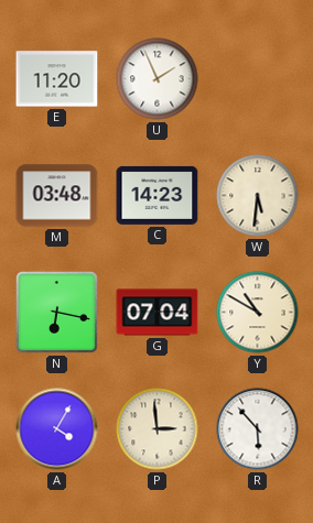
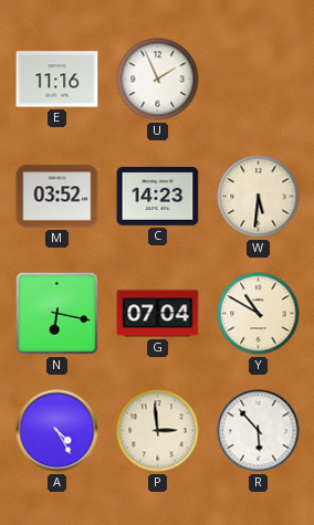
E: 11:20 -> 11:16
M: 03:48 -> 03:52
A: 4:05 -> 4:25
